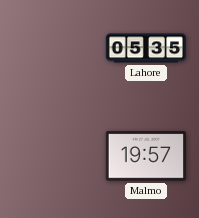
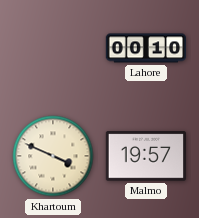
Lahore: 05:35 -> 00:10
Khartoum: none -> 3:49
